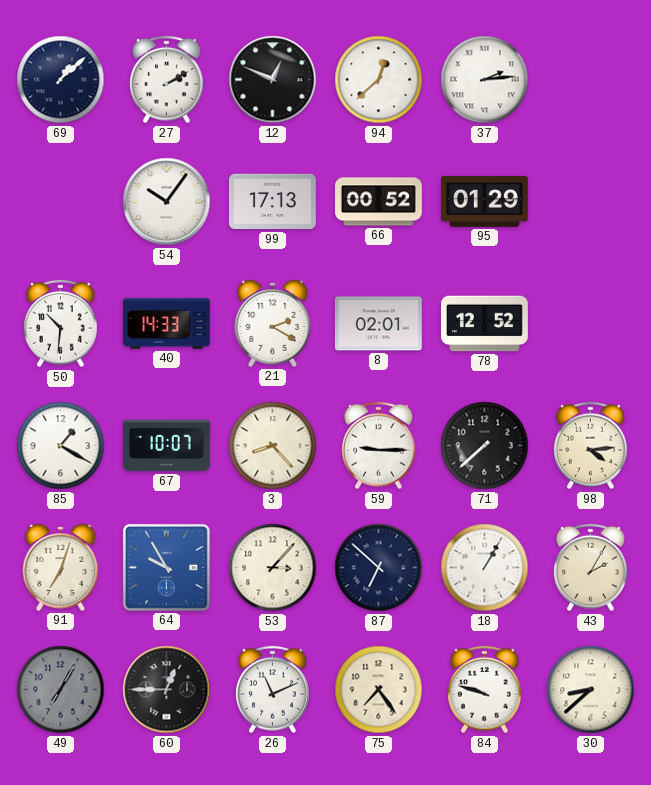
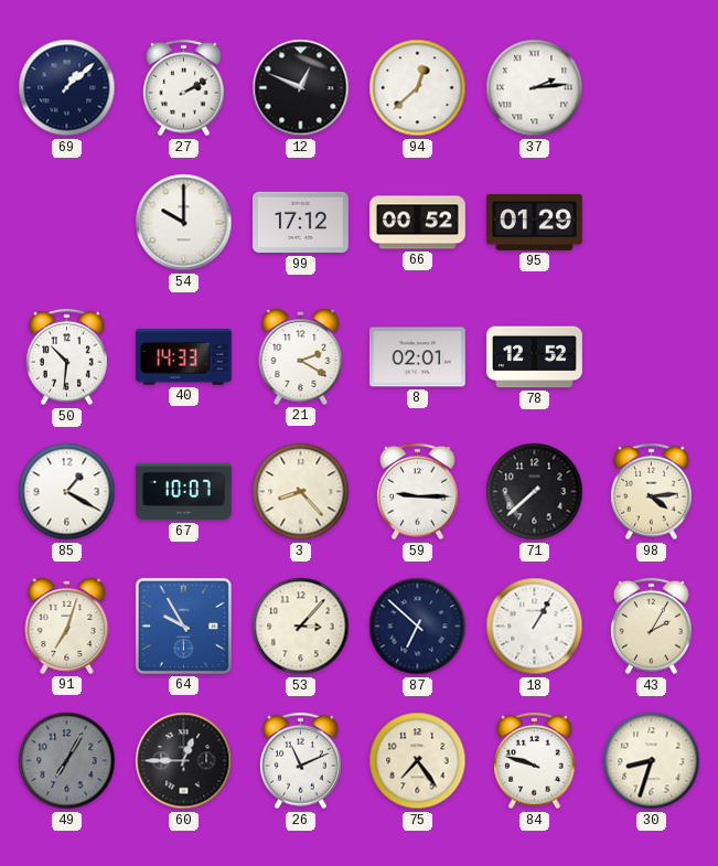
54: 10:06 -> 10:00
99: 17:13 -> 17:12
30: 8:38 -> 8:33
